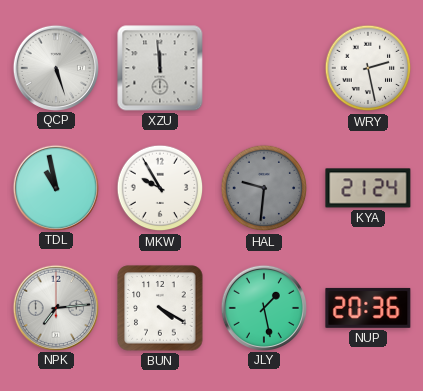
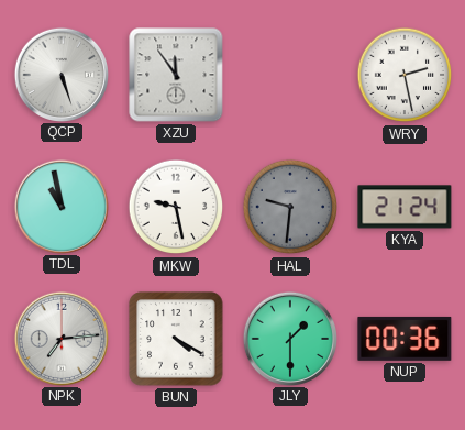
XZU: 11:59 -> 11:54
MKW: 9:55 -> 9:28
JLY: 1:28 -> 1:30
NUP: 20:36 -> 00:36
